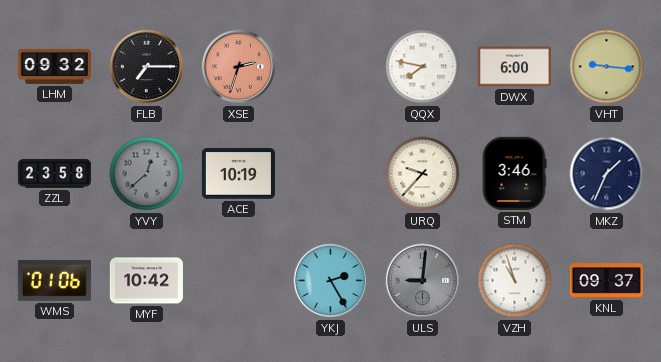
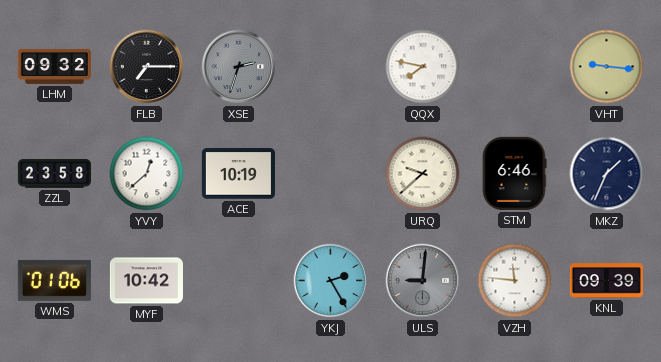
XSE dial: salmon -> grey
DWX: 6:00 -> none
YVY dial: grey -> white
URQ: 9:37 -> 9:38
STM: 3:46 -> 6:46
VZH: 10:57 -> 11:46
KNL: 09:37 -> 09:39
